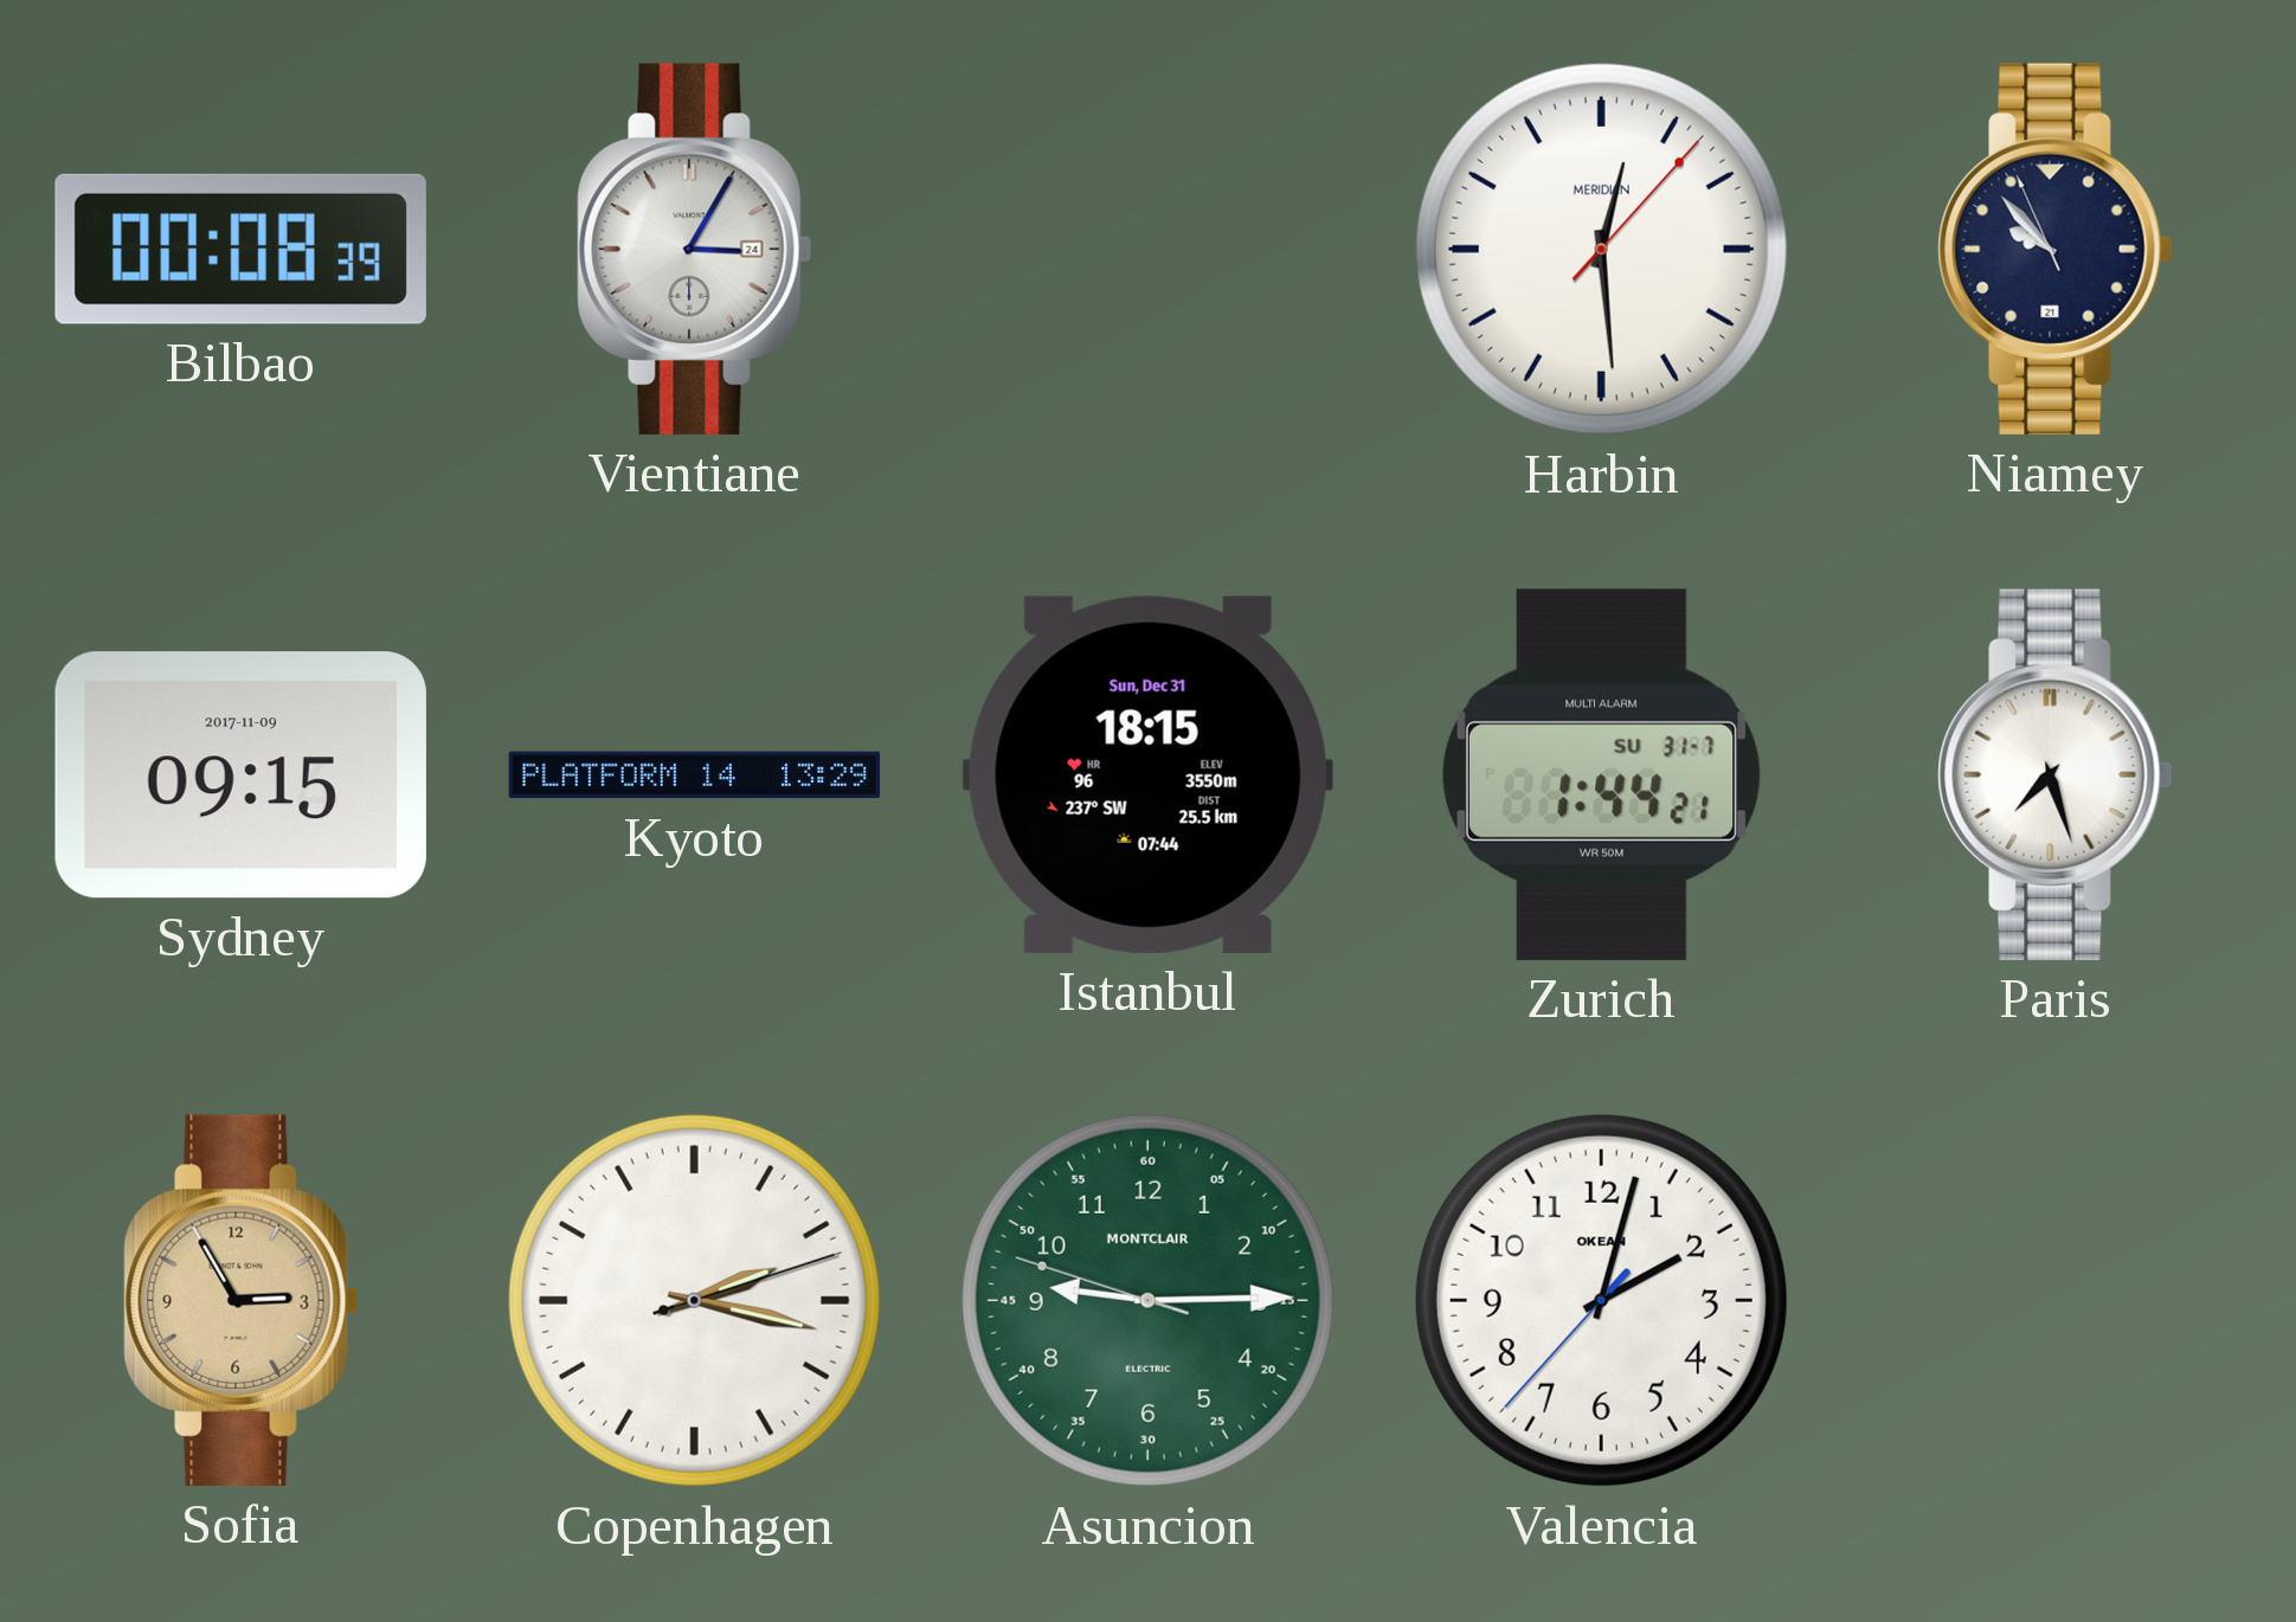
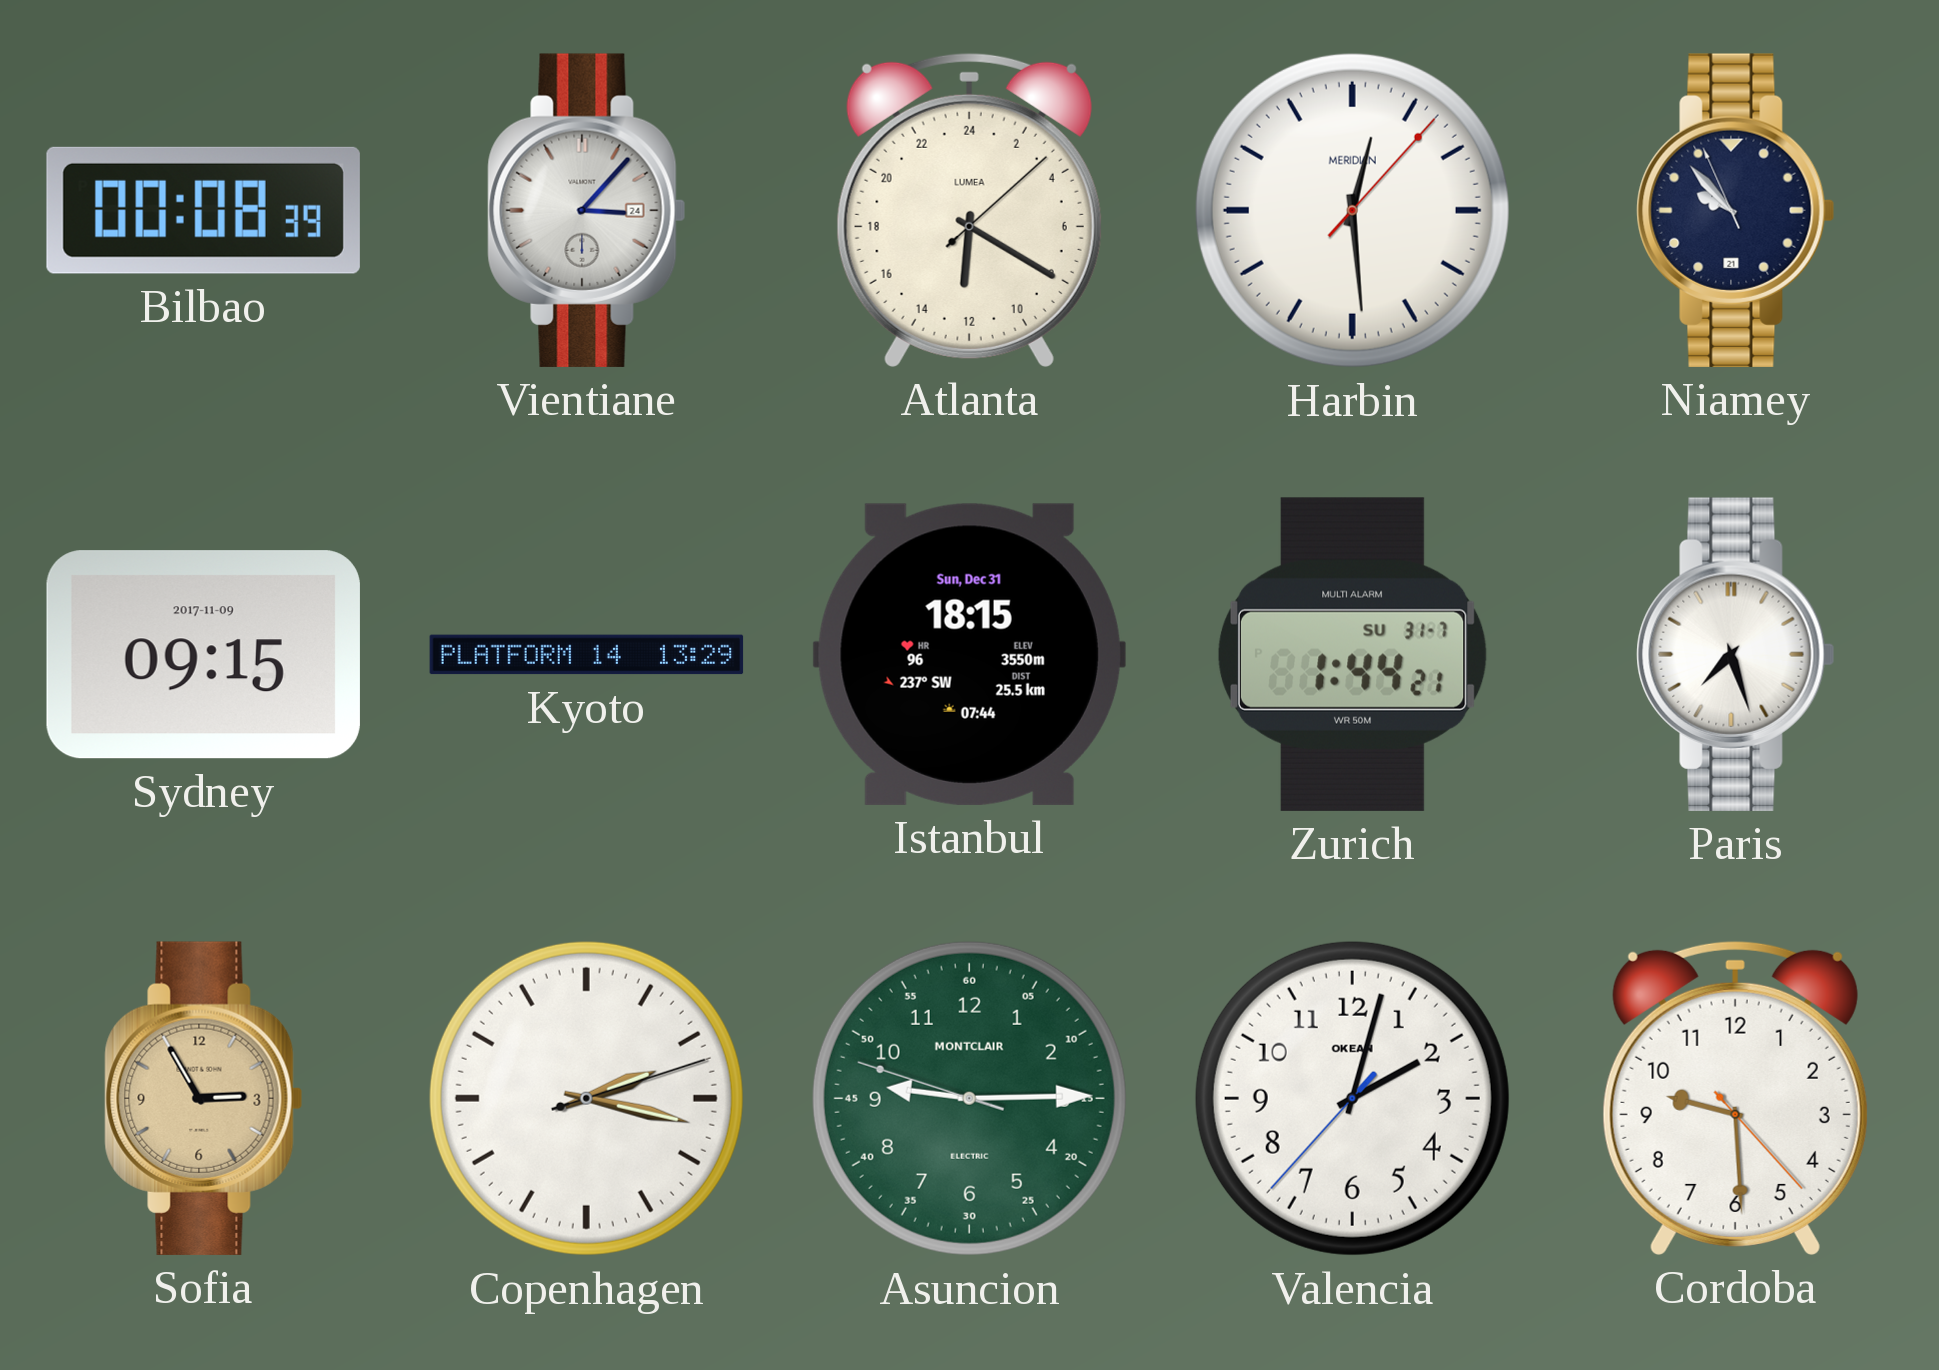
Vientiane: 3:05 -> 3:07
Atlanta: none -> 12:20
Cordoba: none -> 9:29
